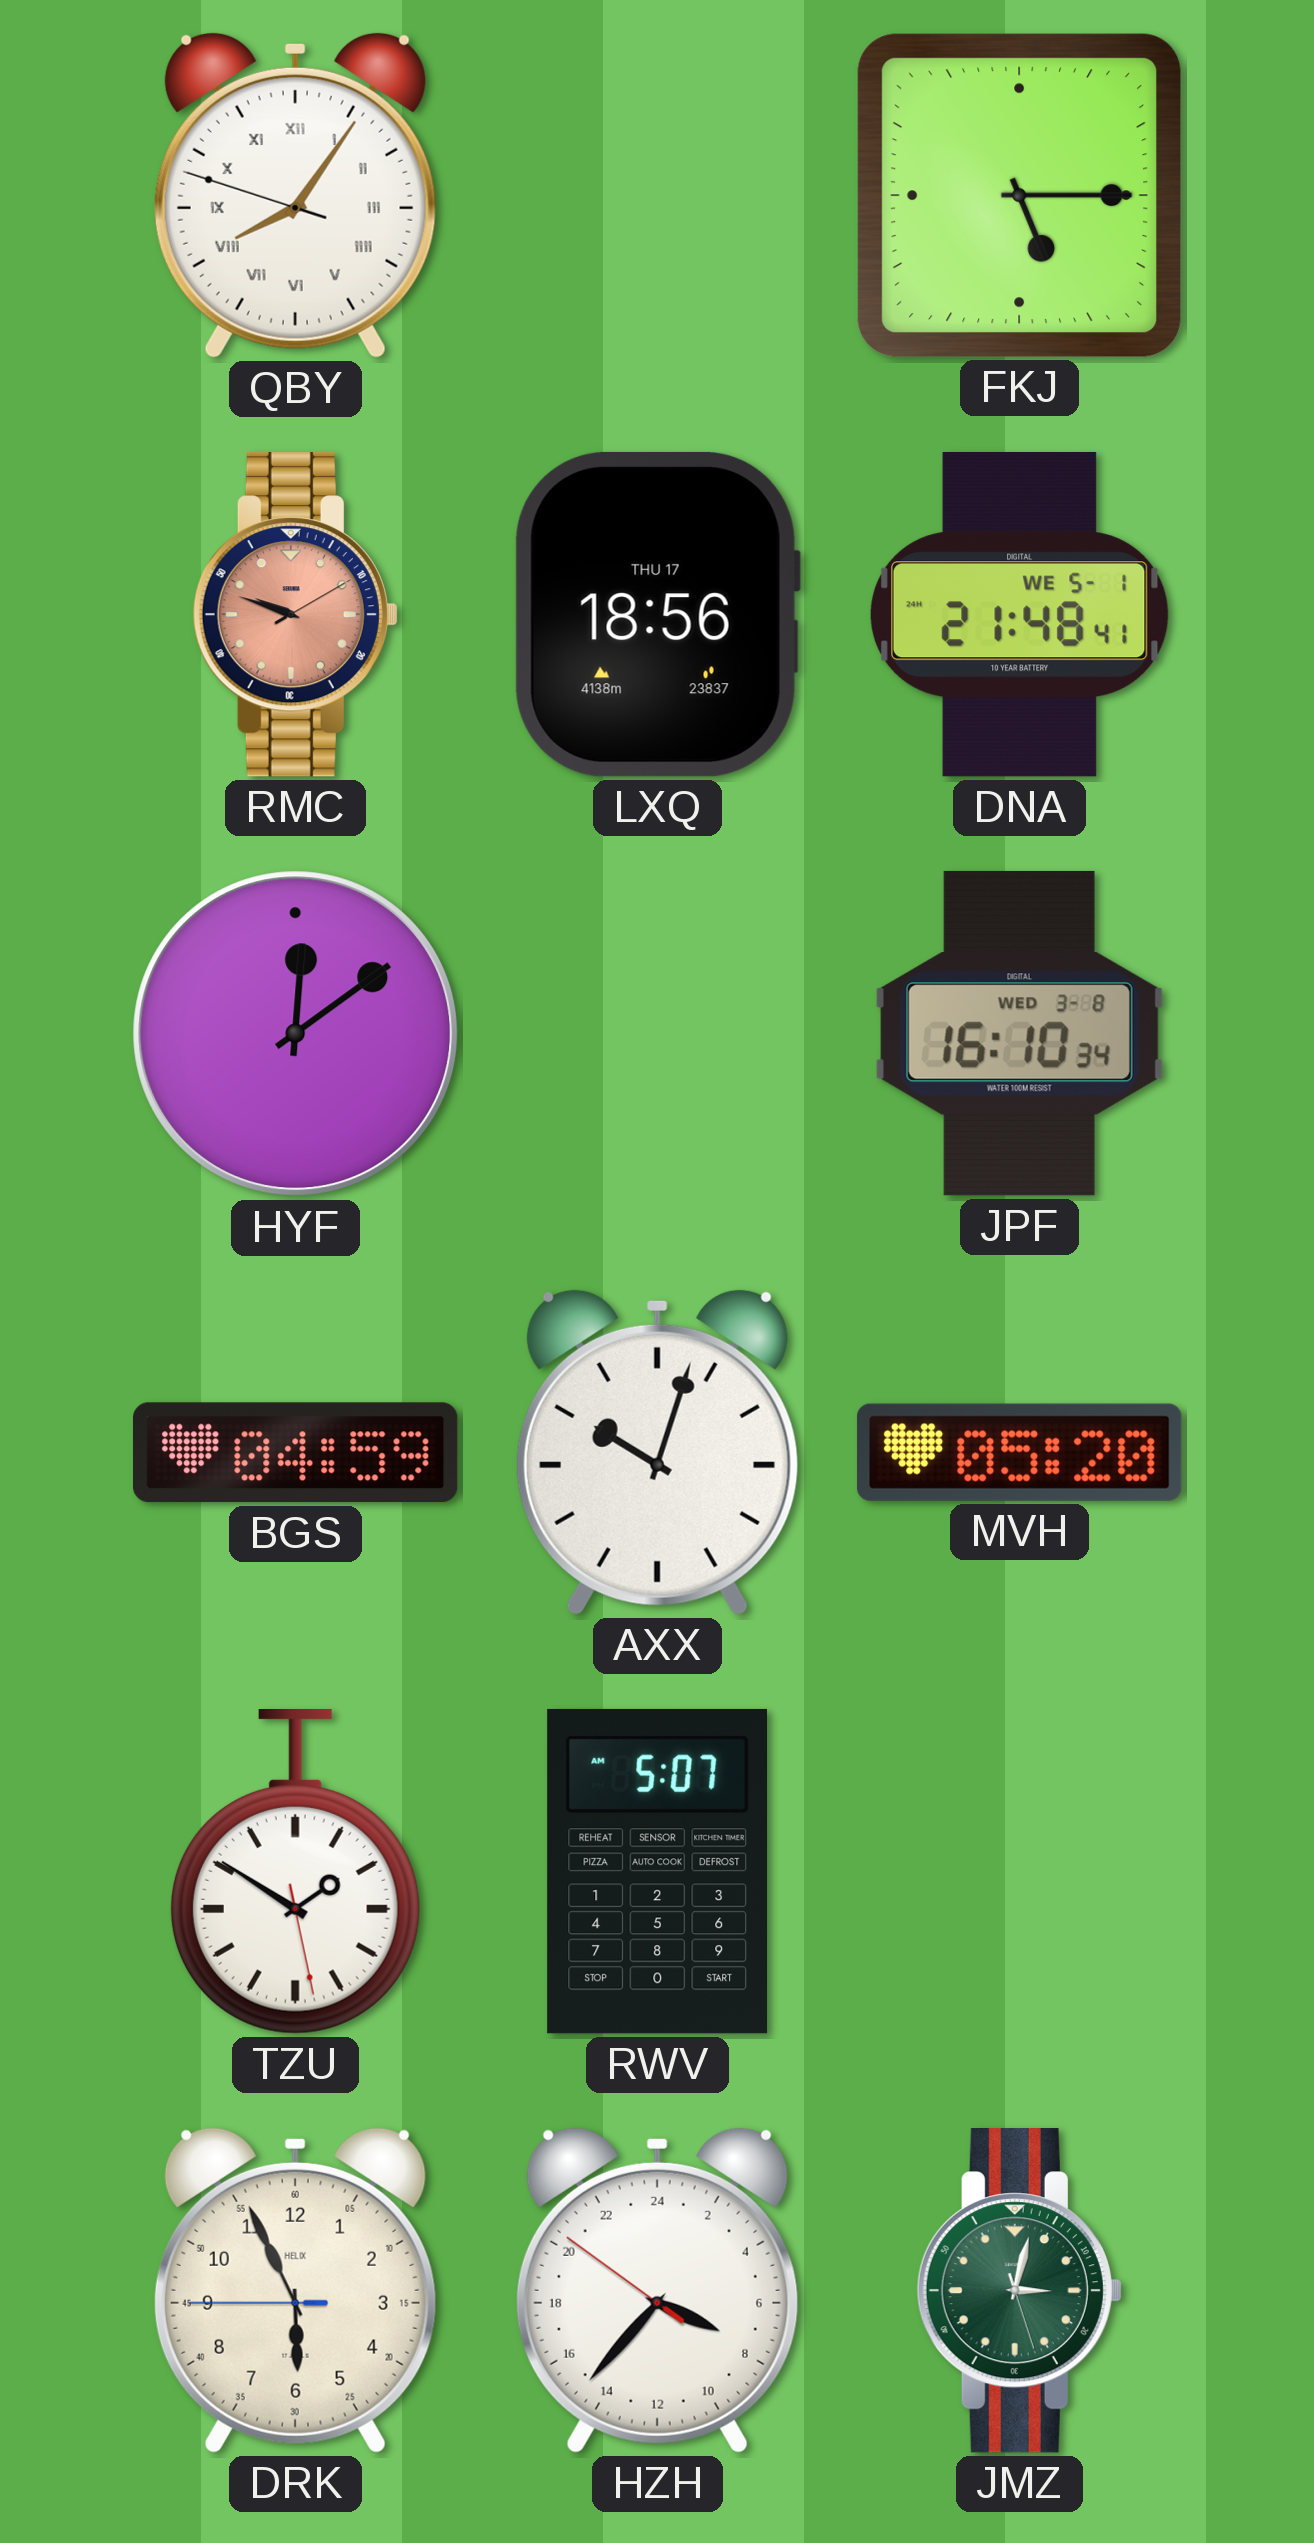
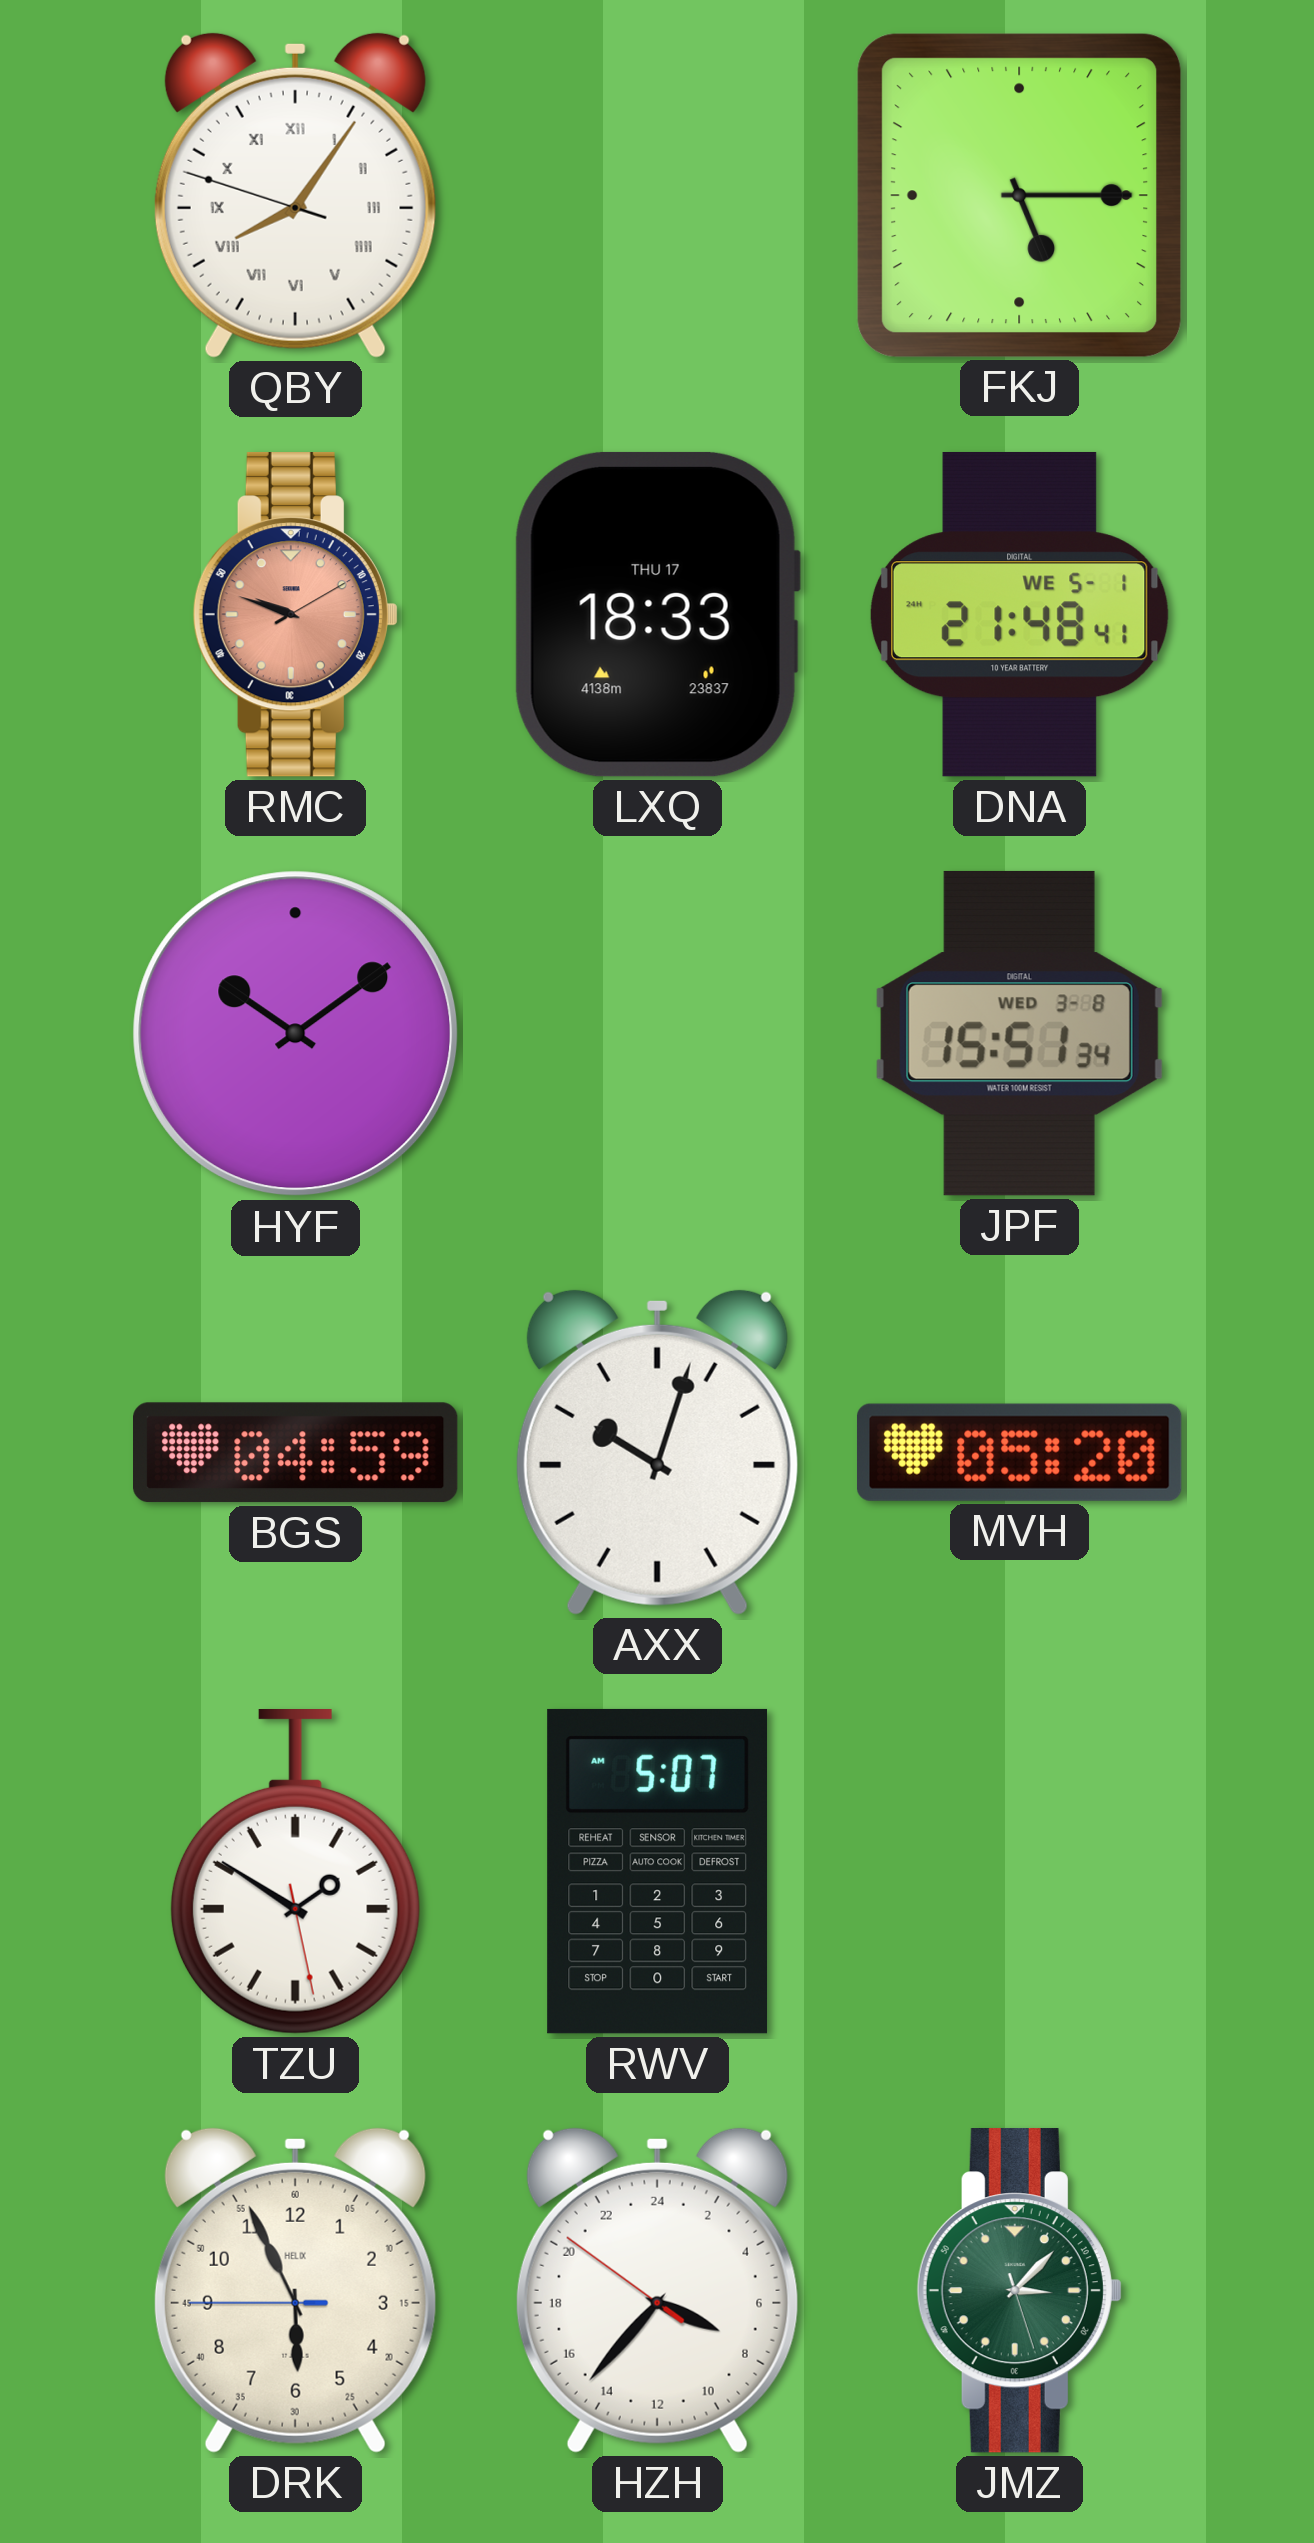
LXQ: 18:56 -> 18:33
HYF: 12:09 -> 10:09
JPF: 16:10 -> 15:51
JMZ: 3:02 -> 3:07
